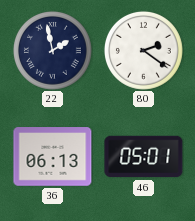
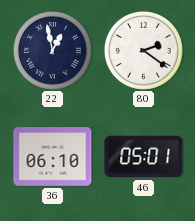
22: 1:58 -> 12:58
36: 06:13 -> 06:10
